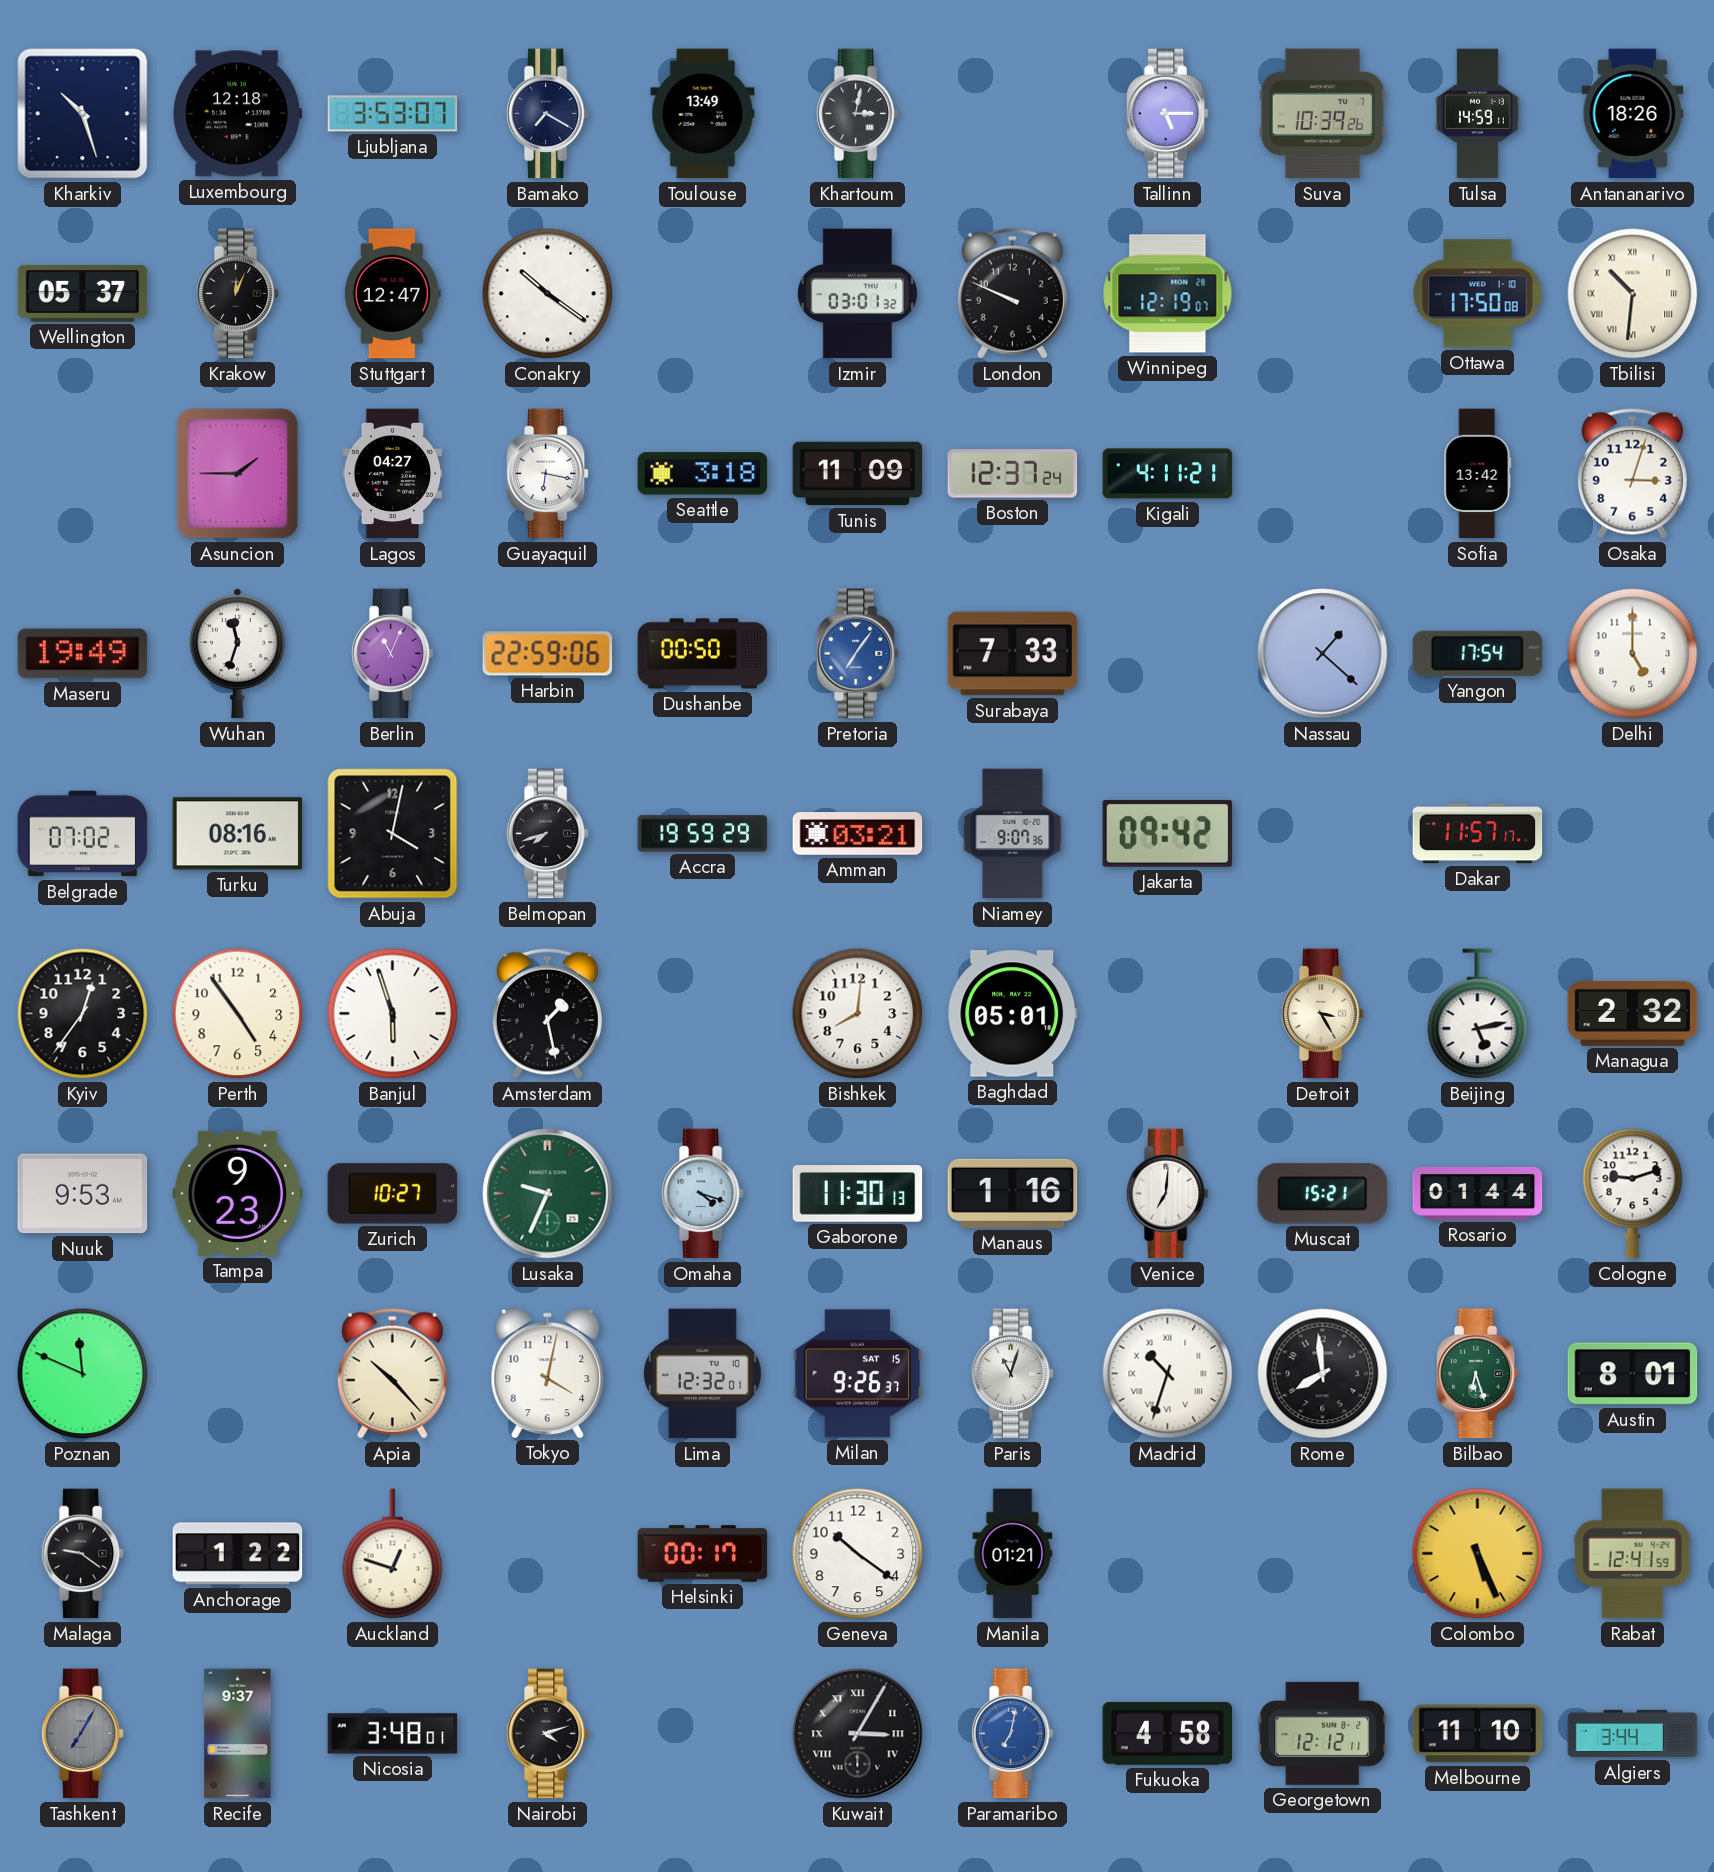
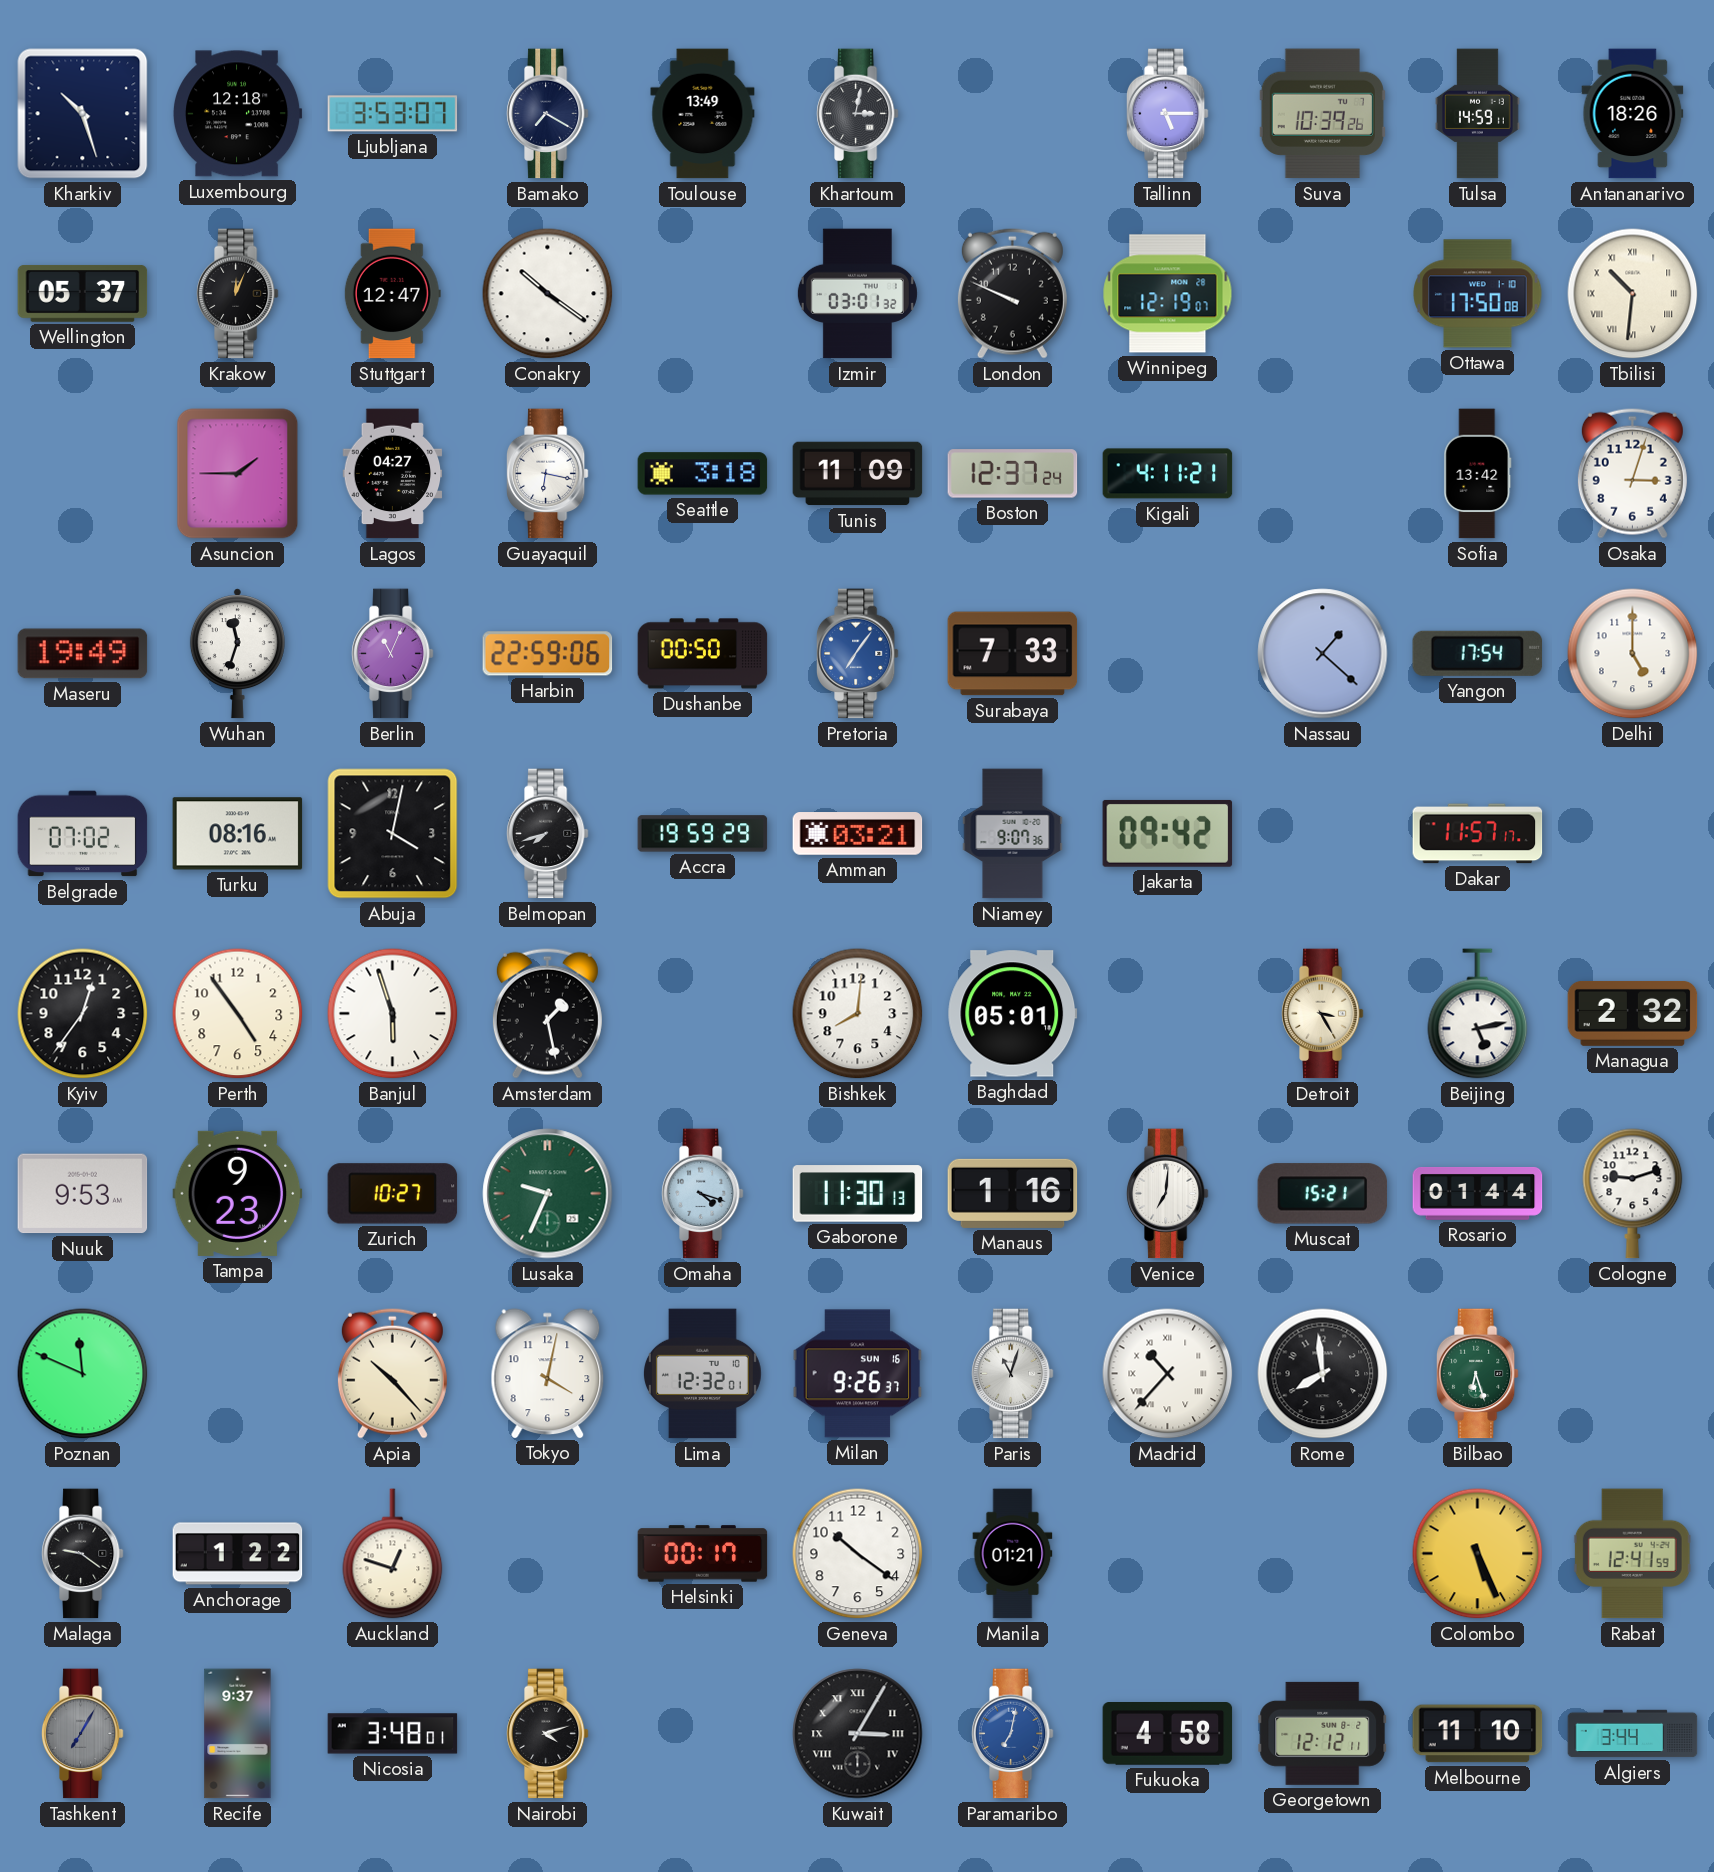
Milan date: SAT 15 -> SUN 16
Madrid: 10:33 -> 10:37
Austin: 8:01 -> none
